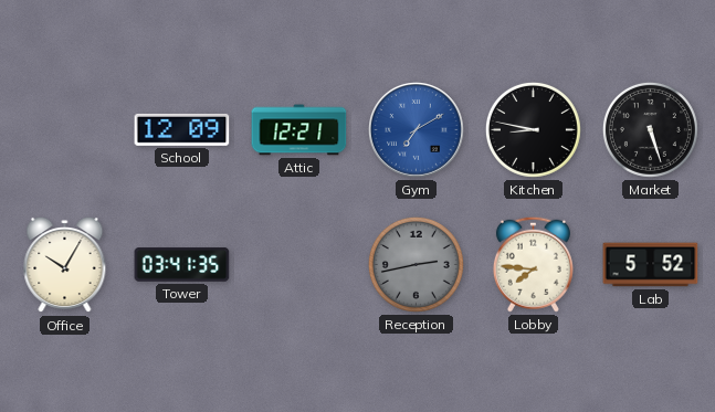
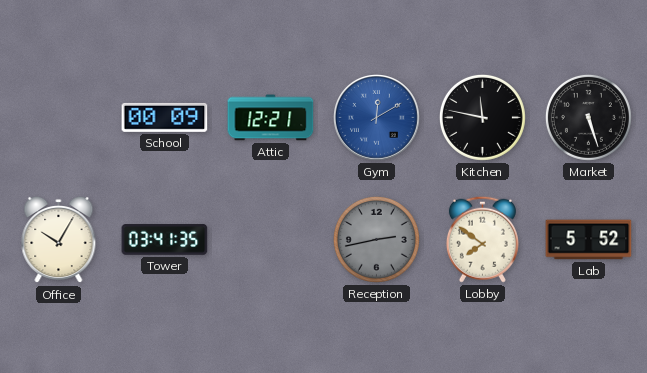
School: 12:09 -> 00:09
Gym: 7:10 -> 12:10
Kitchen: 8:47 -> 11:47
Lobby: 7:46 -> 7:51
